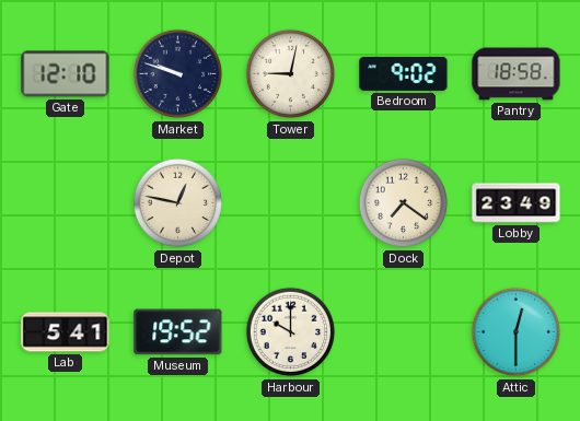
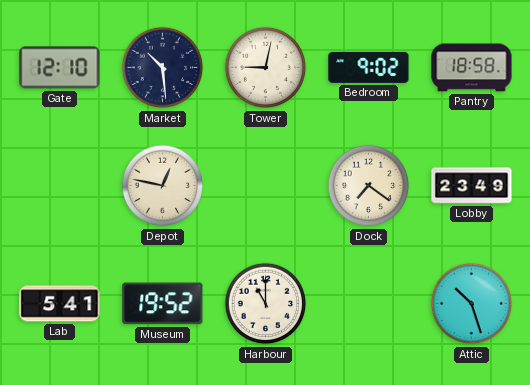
Market: 9:48 -> 10:29
Harbour: 10:00 -> 11:00
Attic: 12:30 -> 10:27
